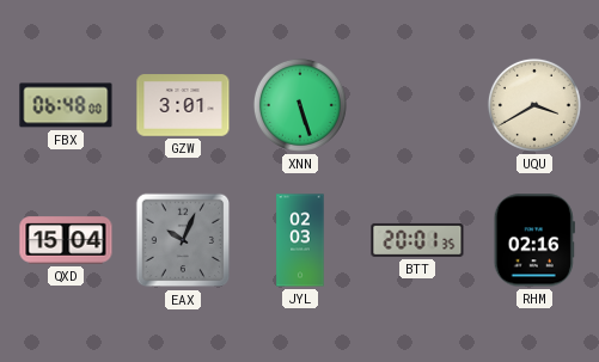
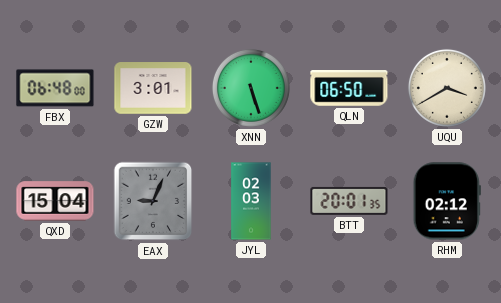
QLN: none -> 06:50
EAX: 10:04 -> 9:04
RHM: 02:16 -> 02:12
